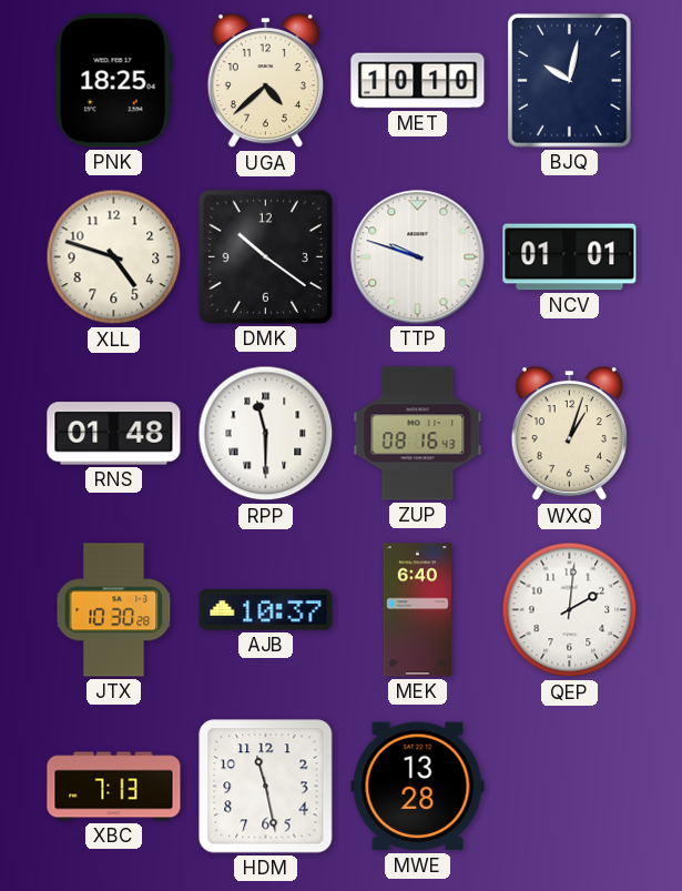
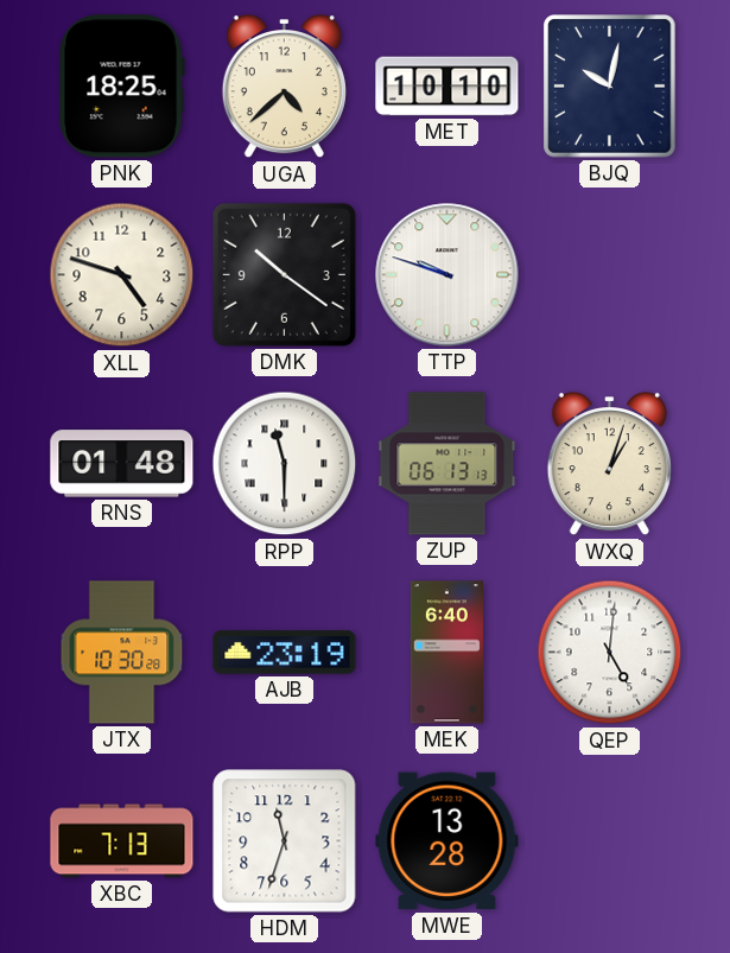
NCV: 01:01 -> none
ZUP: 08:16 -> 06:13
AJB: 10:37 -> 23:19
QEP: 2:01 -> 5:01
HDM: 11:28 -> 11:33
